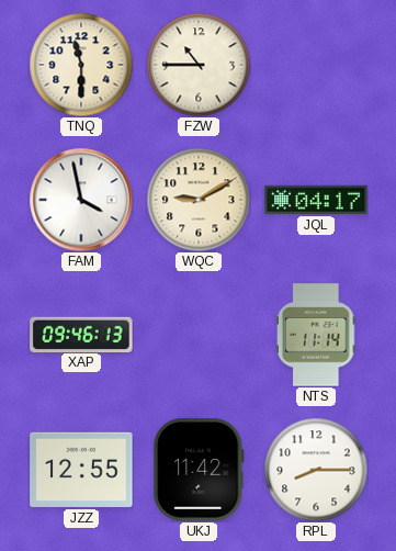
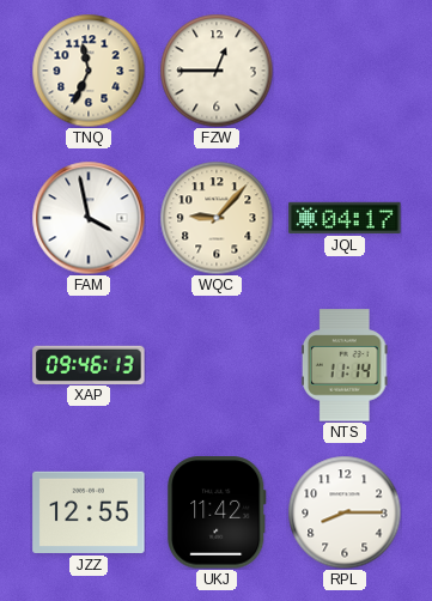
TNQ: 11:30 -> 11:34
FZW: 10:45 -> 12:45
WQC: 9:10 -> 9:07
